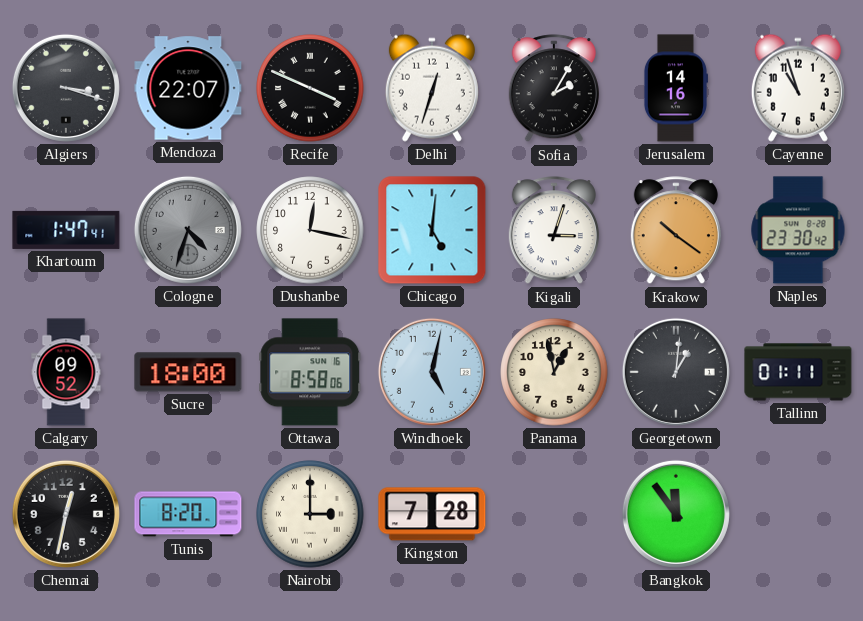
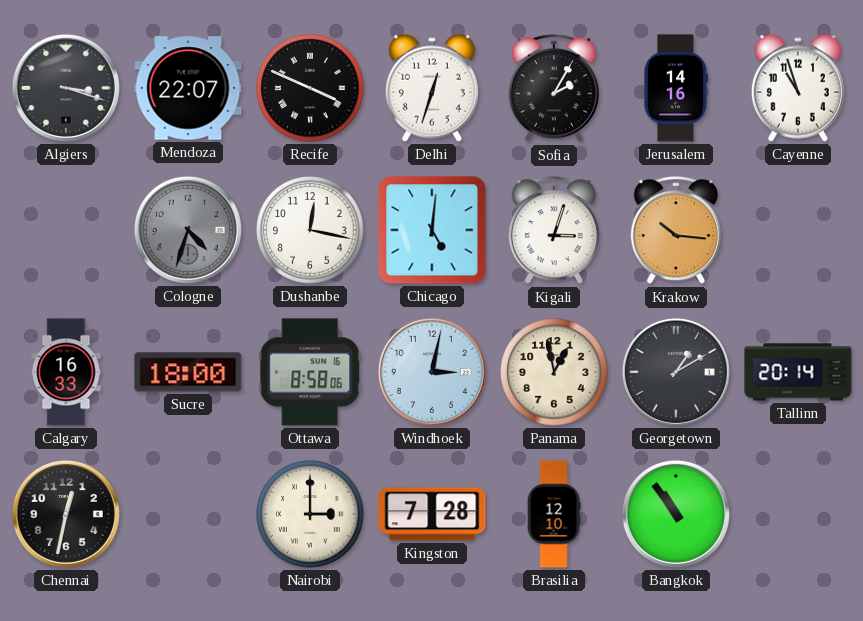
Khartoum: 1:47 -> none
Krakow: 10:21 -> 10:16
Naples: 23:30 -> none
Calgary: 09:52 -> 16:33
Windhoek: 5:02 -> 3:02
Georgetown: 1:01 -> 1:10
Tallinn: 01:11 -> 20:14
Tunis: 8:20 -> none
Brasilia: none -> 12:10
Bangkok: 11:54 -> 10:54
